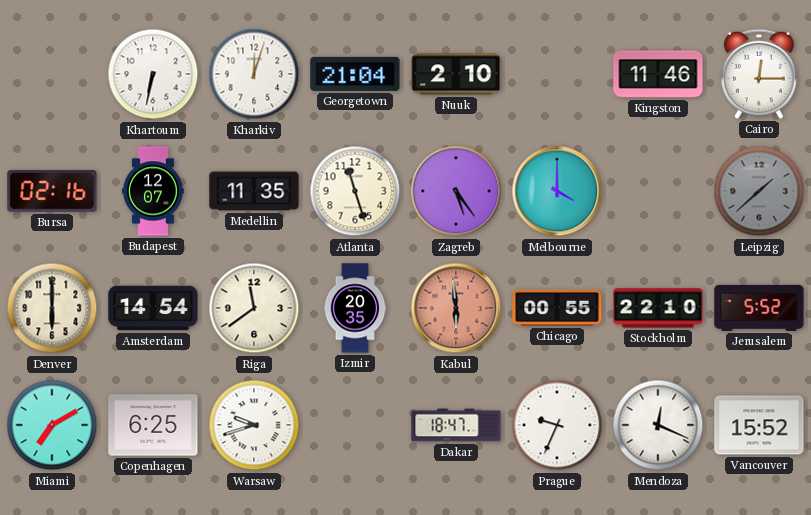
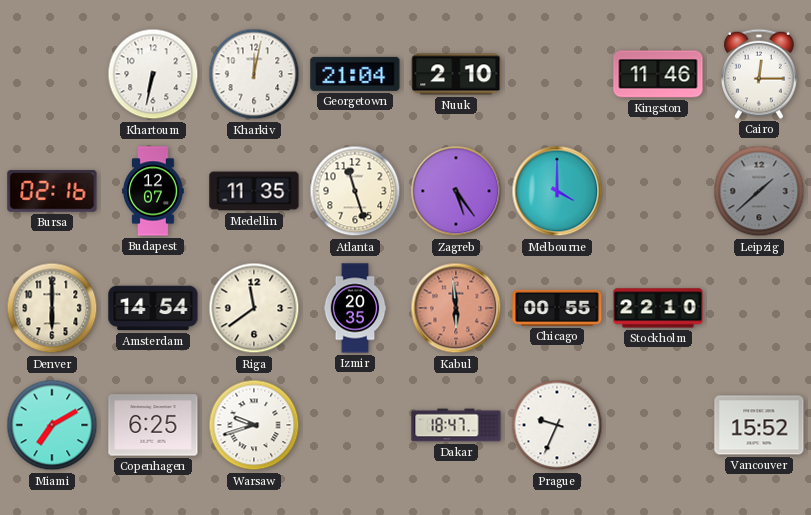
Kharkiv: 12:03 -> 12:02
Jerusalem: 5:52 -> none
Mendoza: 12:19 -> none
